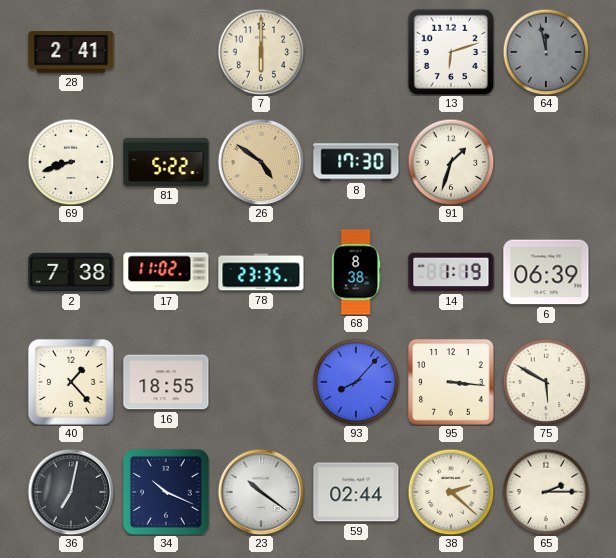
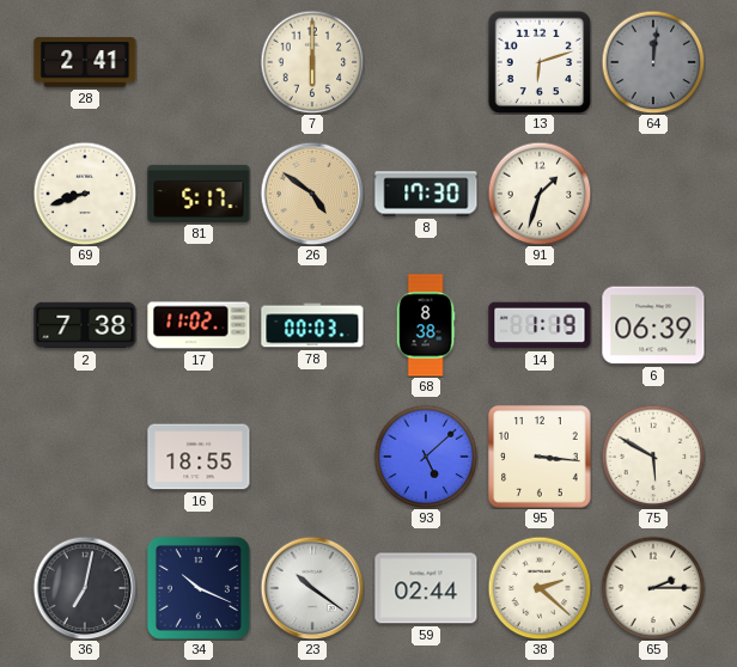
64: 11:58 -> 12:01
81: 5:22 -> 5:17
78: 23:35 -> 00:03
40: 1:23 -> none
93: 8:07 -> 5:08
